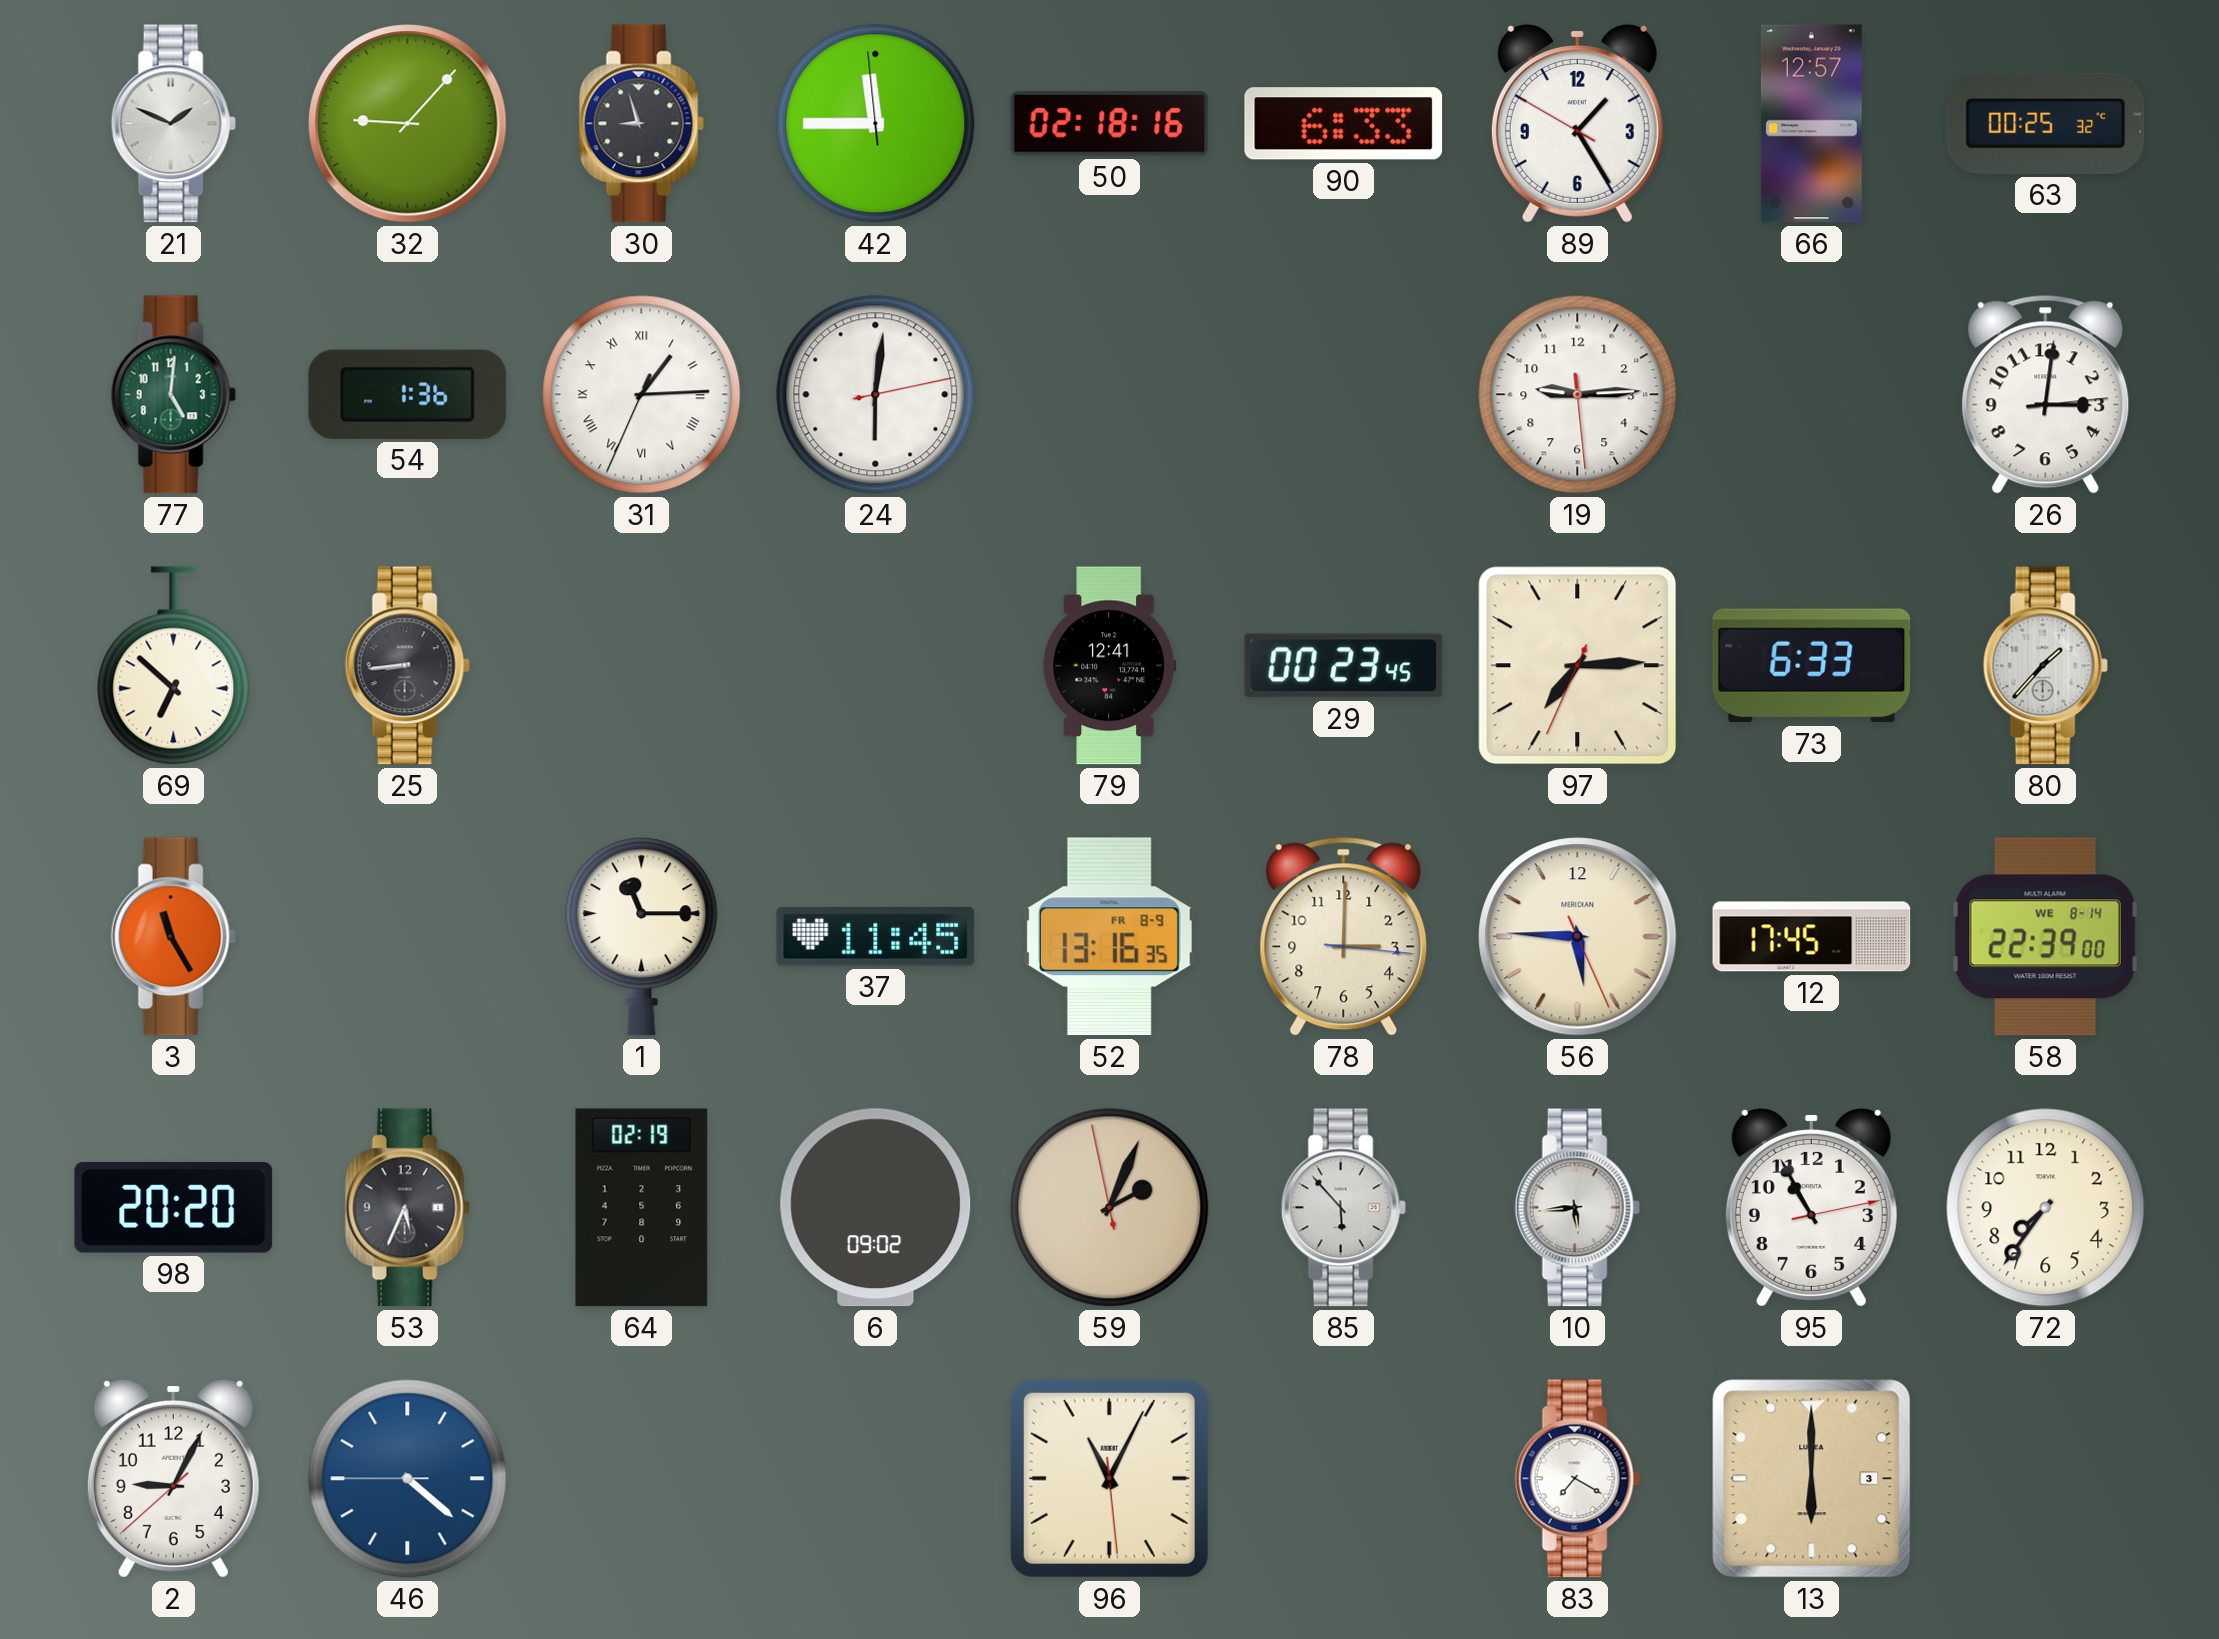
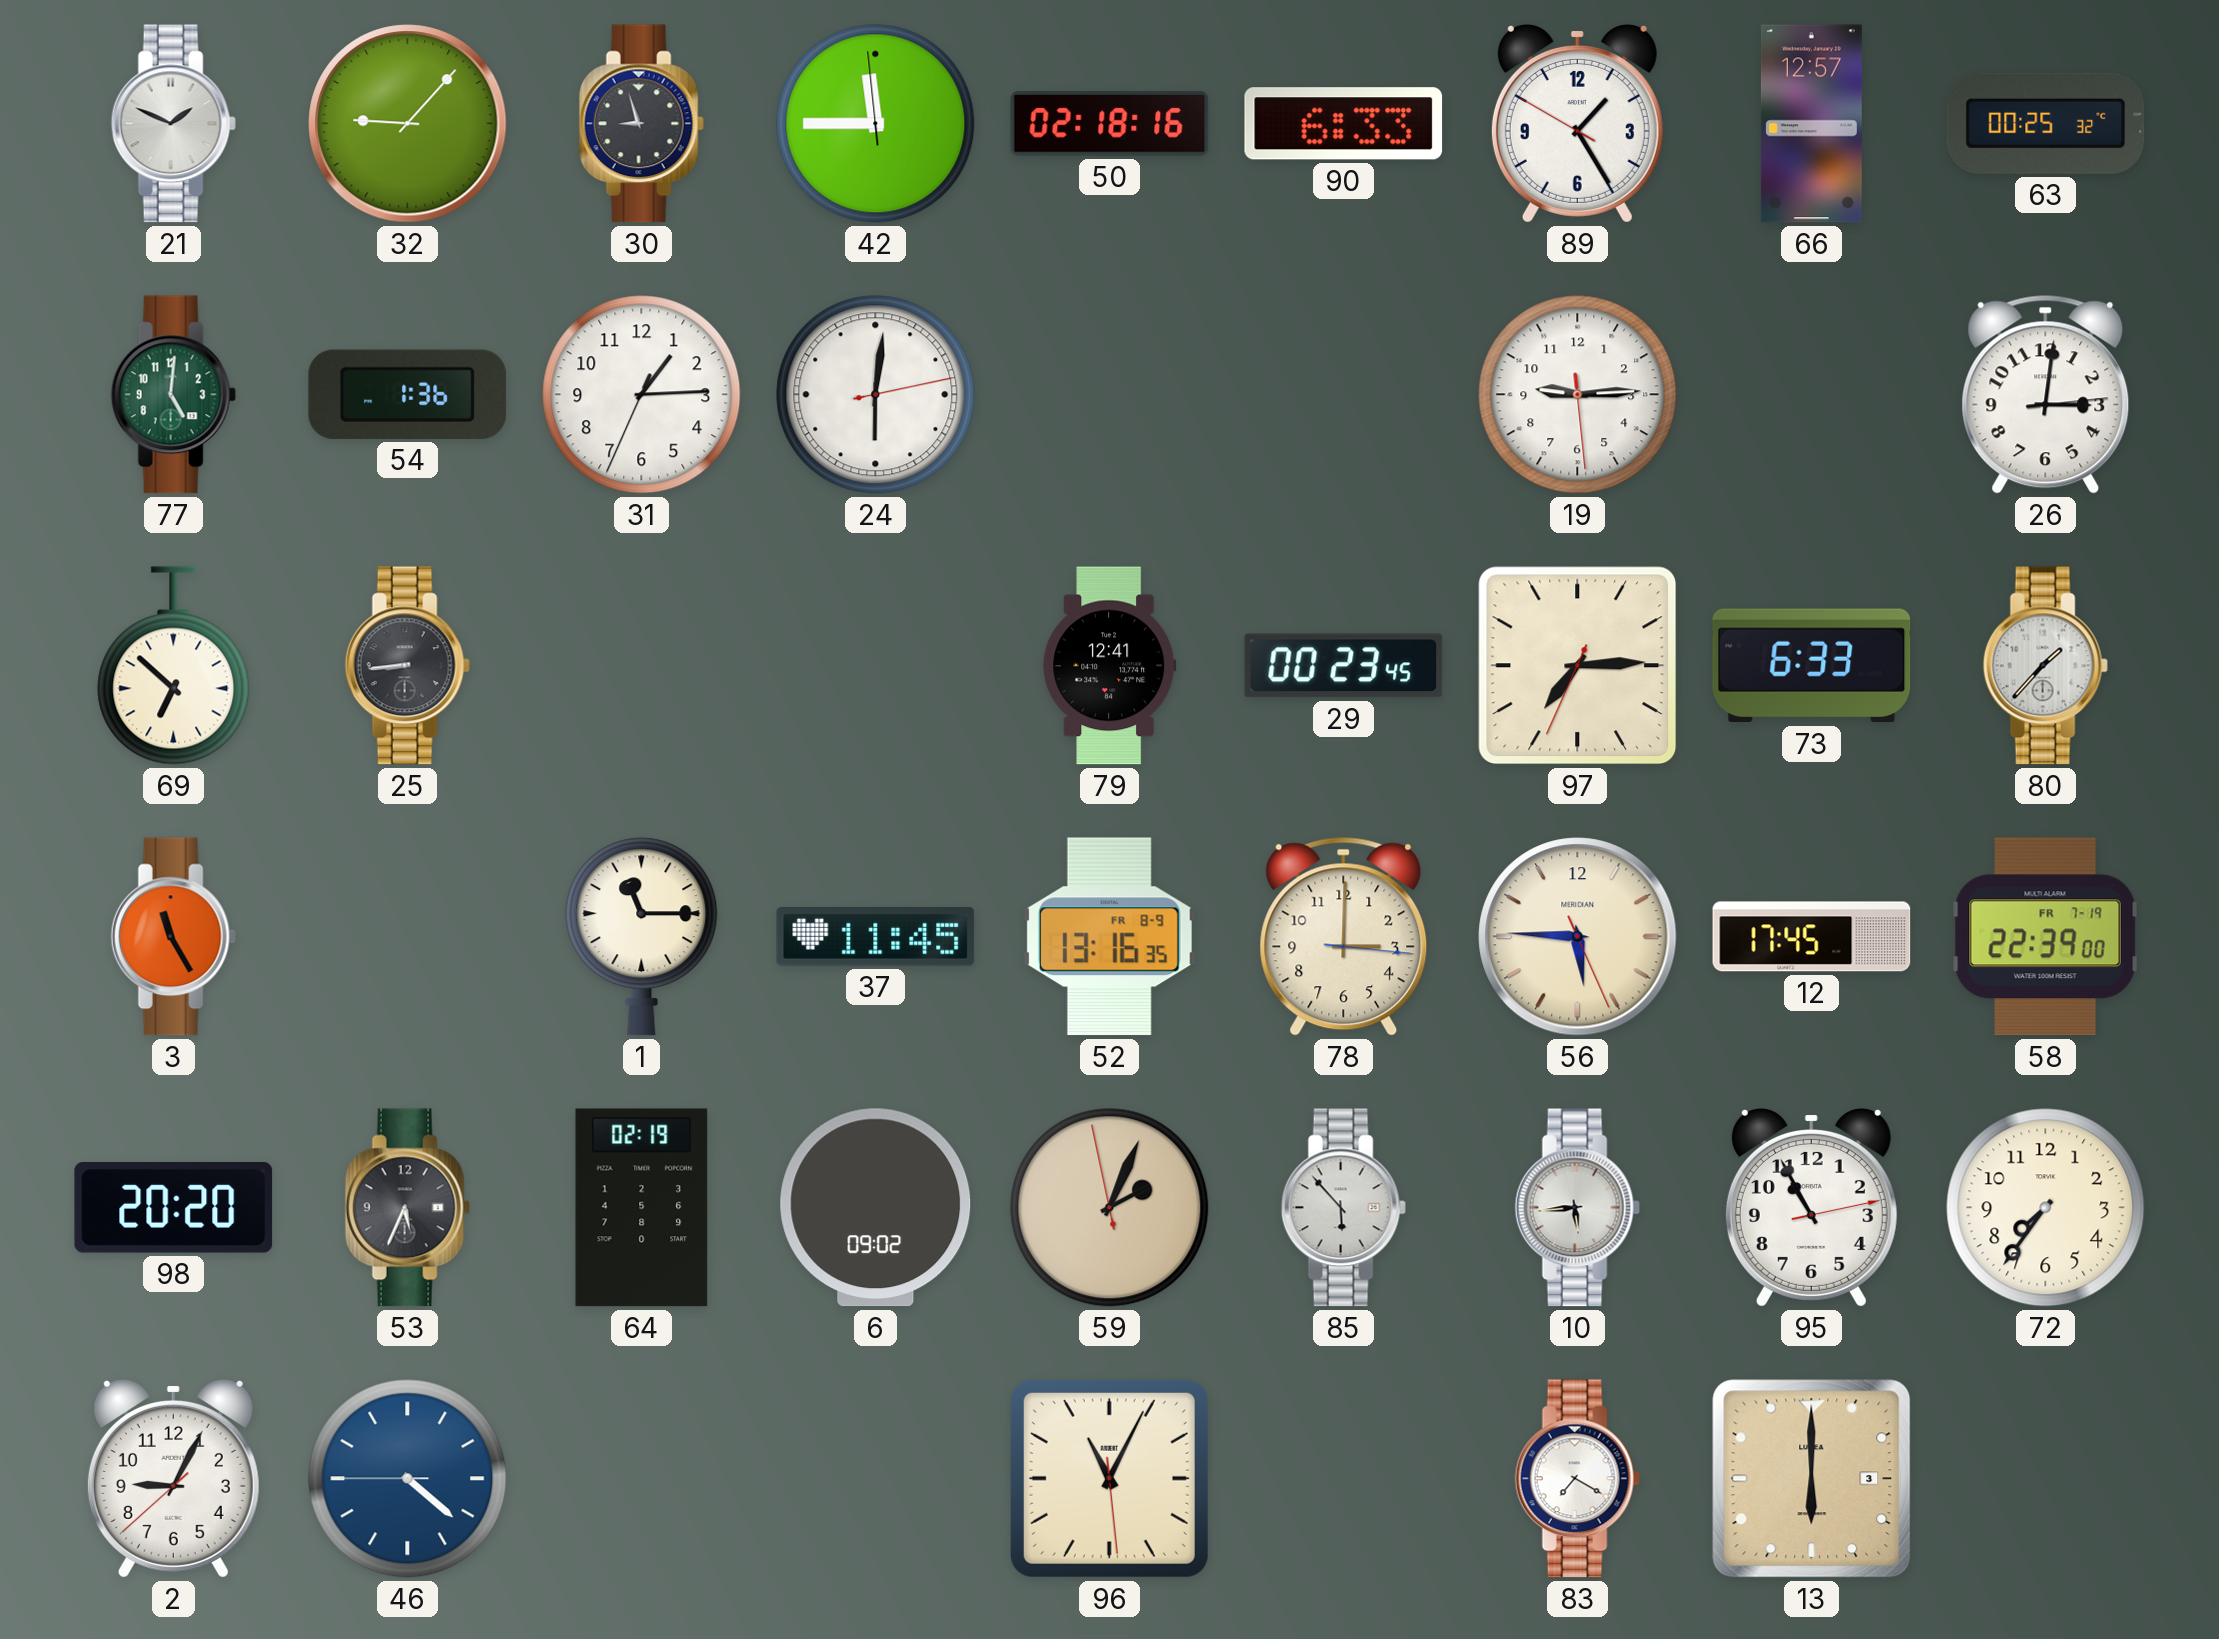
31 numerals: Roman -> Arabic
58 date: WE 8-14 -> FR 7-19
